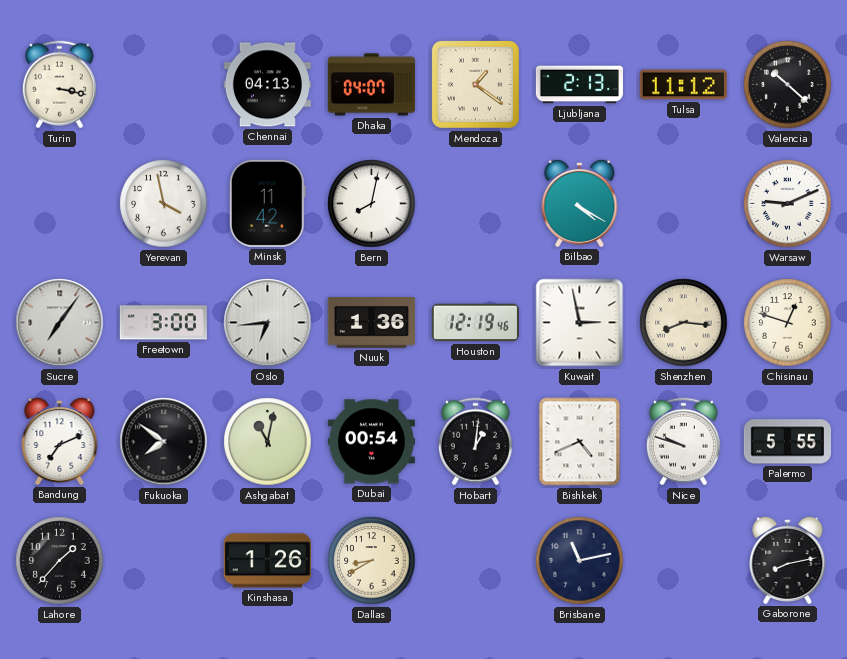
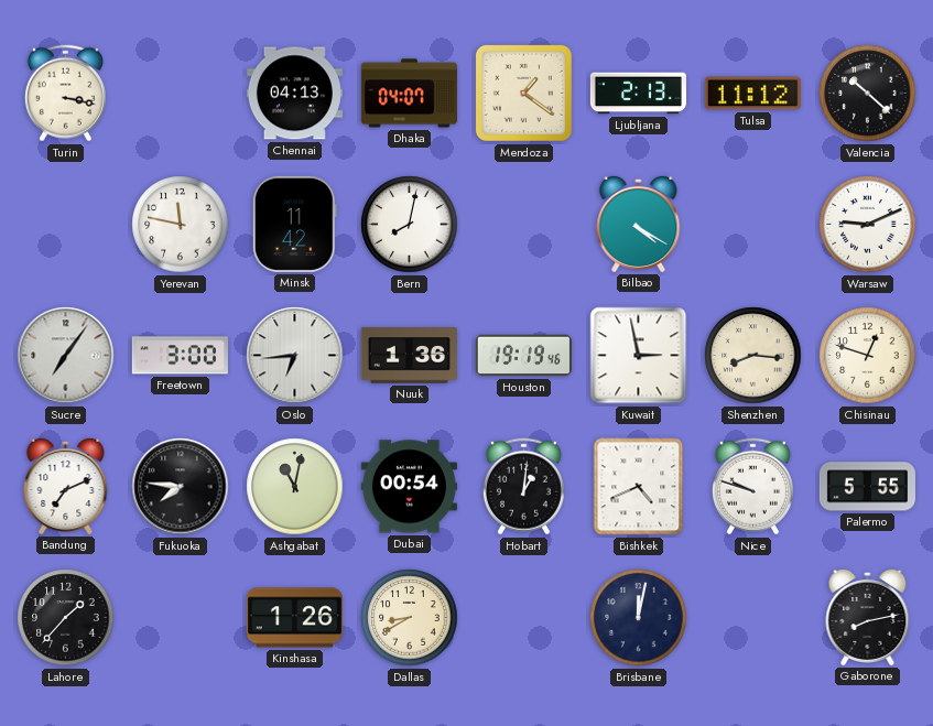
Yerevan: 3:58 -> 11:47
Houston: 12:19 -> 19:19
Fukuoka: 7:51 -> 7:46
Brisbane: 11:13 -> 12:02
